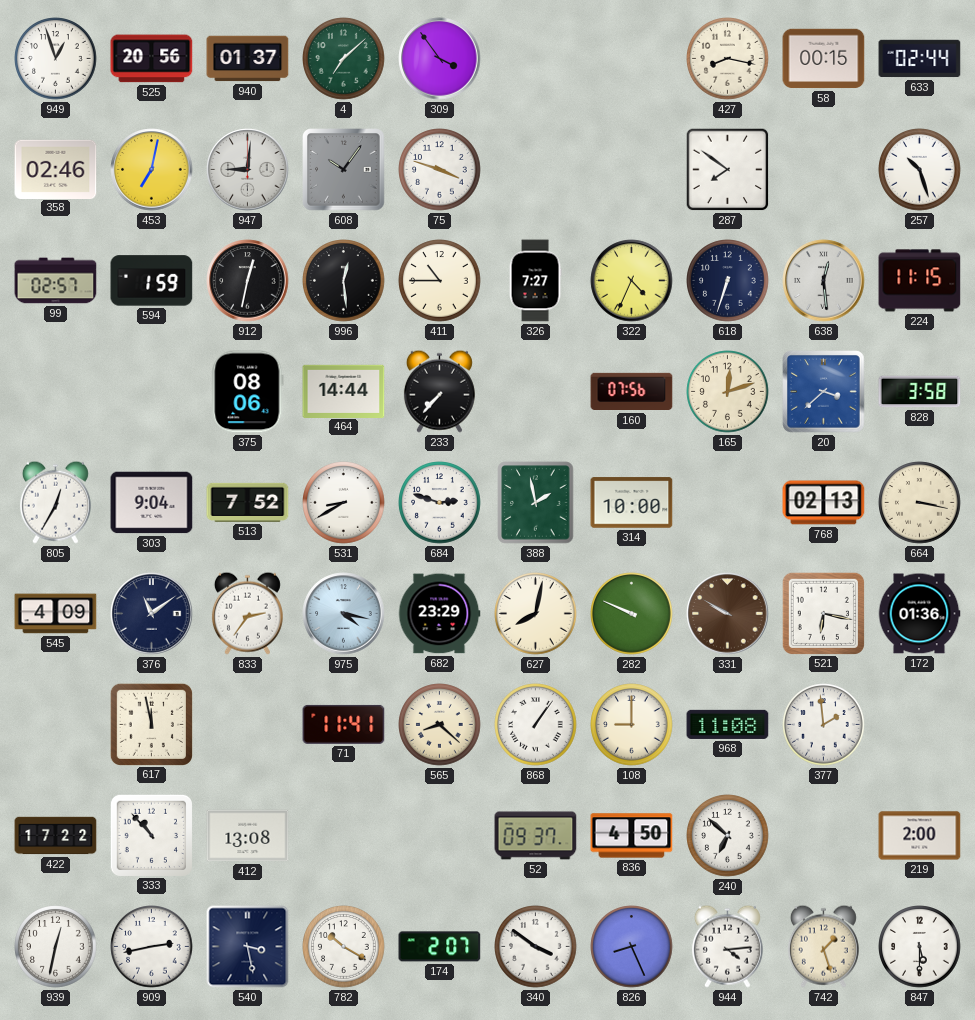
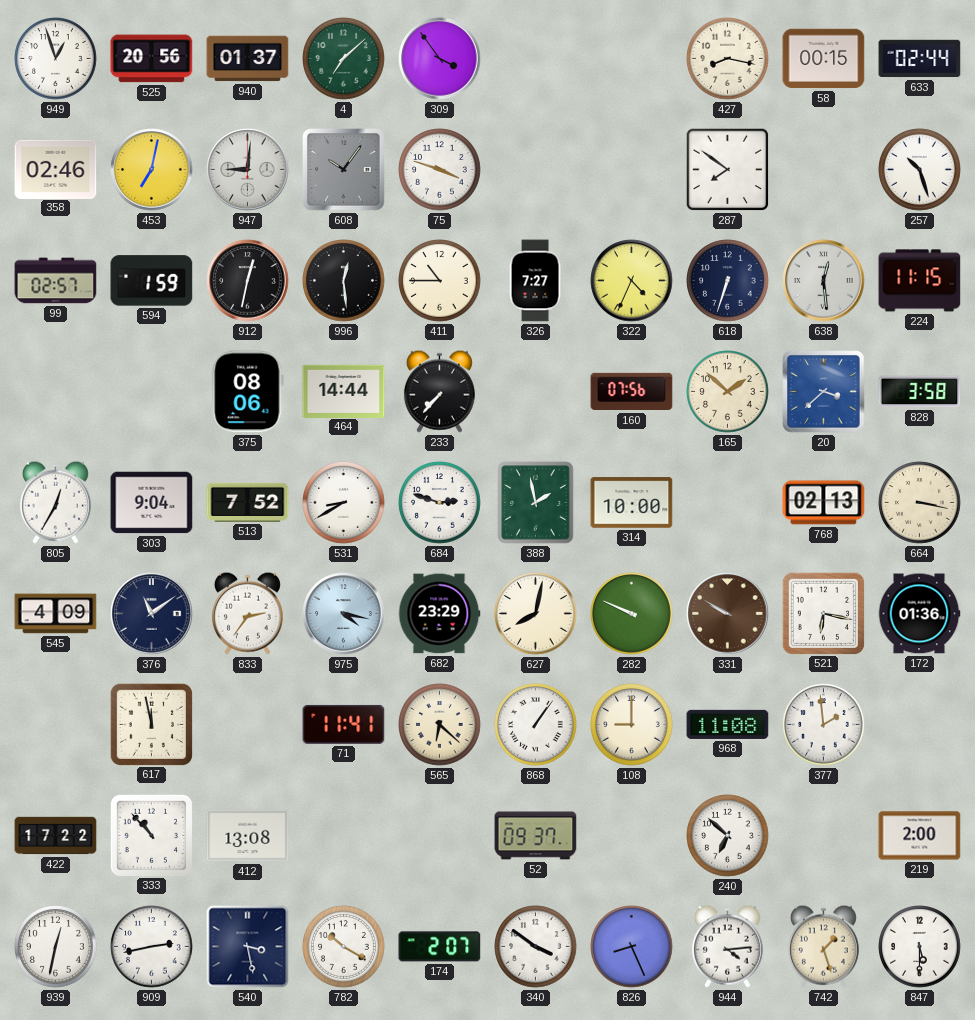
165: 12:12 -> 1:52
565: 8:22 -> 6:22
836: 4:50 -> none
